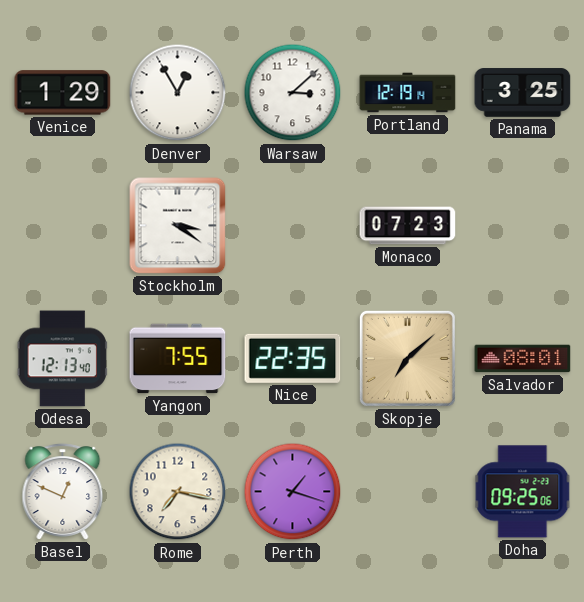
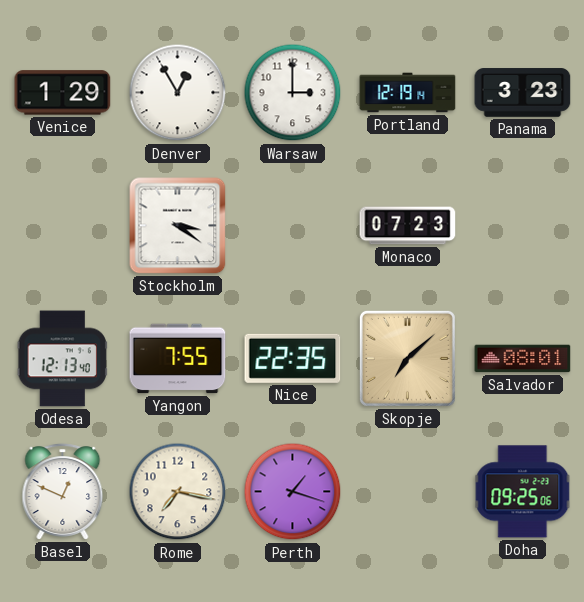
Warsaw: 3:08 -> 3:00
Panama: 3:25 -> 3:23
